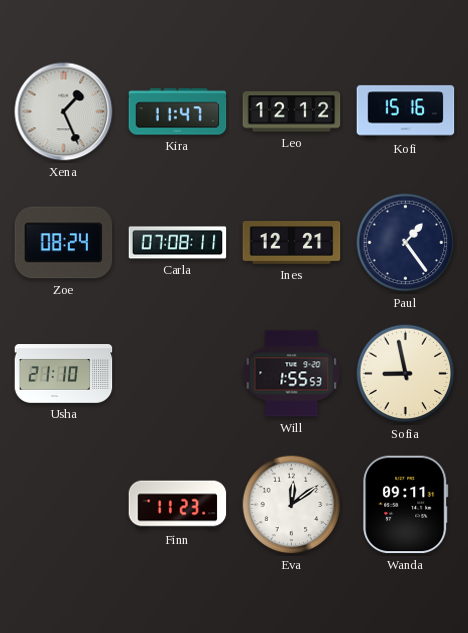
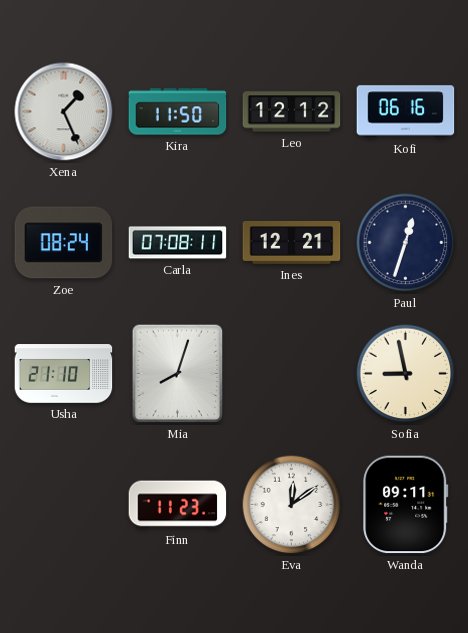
Kira: 11:47 -> 11:50
Kofi: 15:16 -> 06:16
Paul: 1:24 -> 12:33
Mia: none -> 8:03
Will: 1:55 -> none
